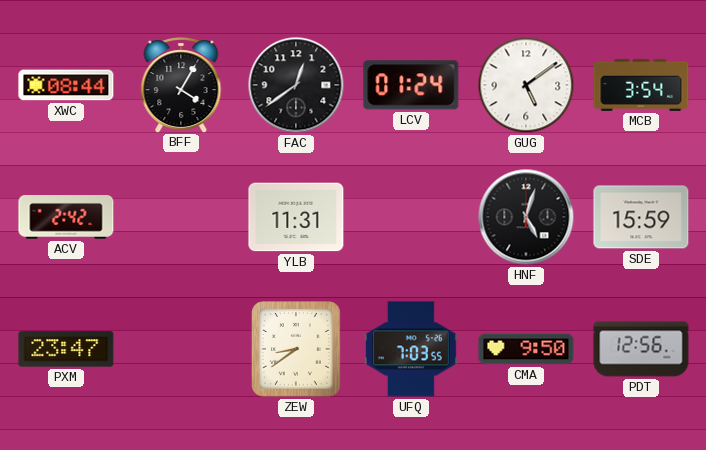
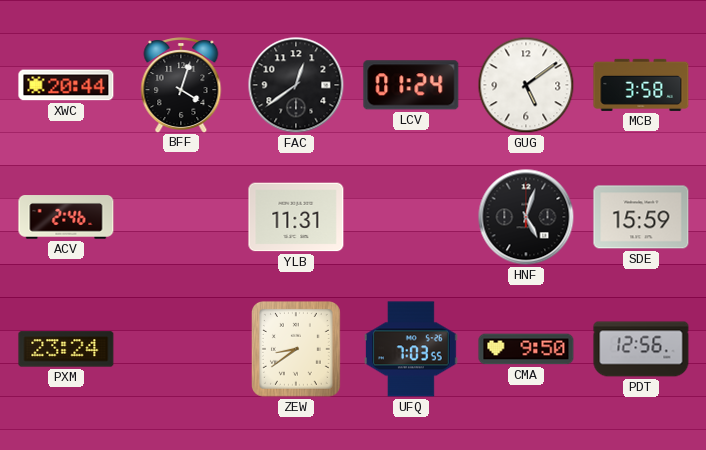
XWC: 08:44 -> 20:44
BFF: 4:05 -> 4:03
MCB: 3:54 -> 3:58
ACV: 2:42 -> 2:46
PXM: 23:47 -> 23:24
